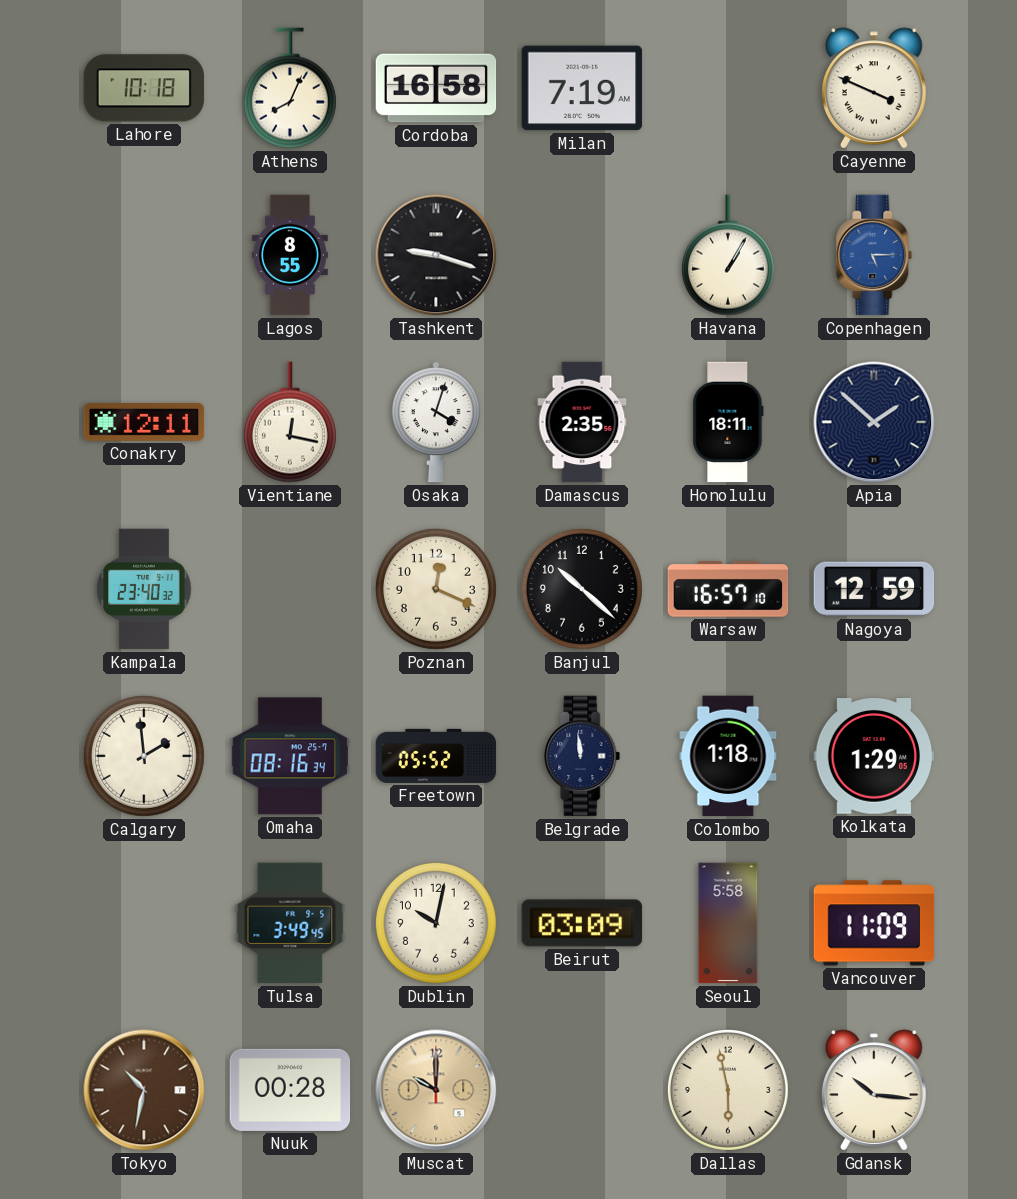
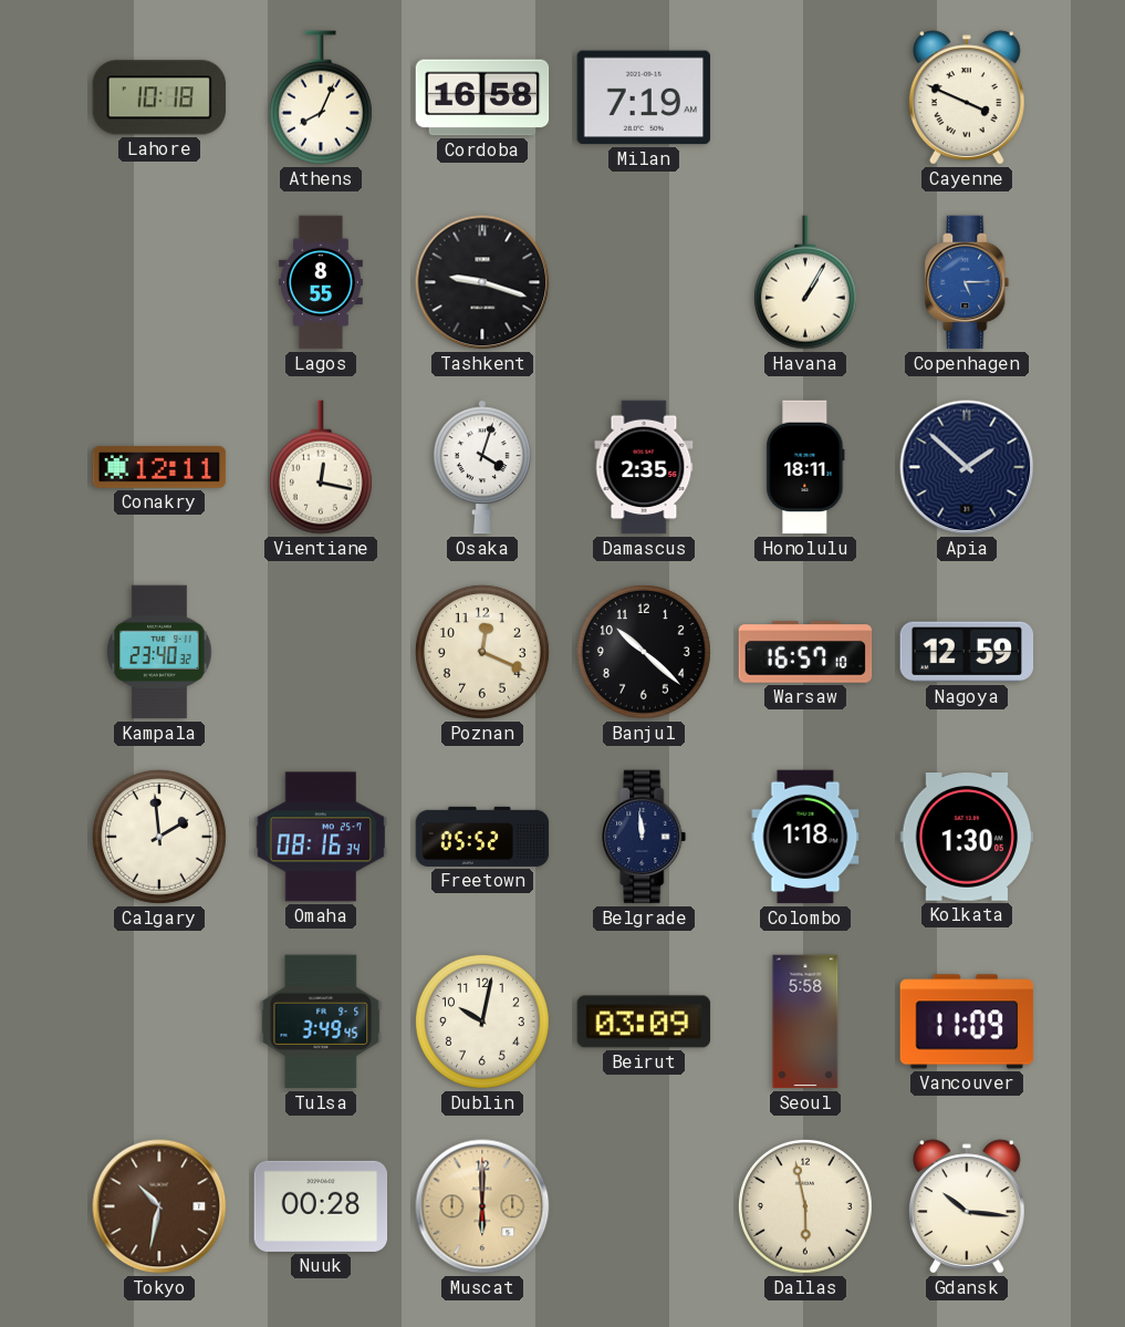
Kolkata: 1:29 -> 1:30
Muscat: 10:00 -> 6:00
